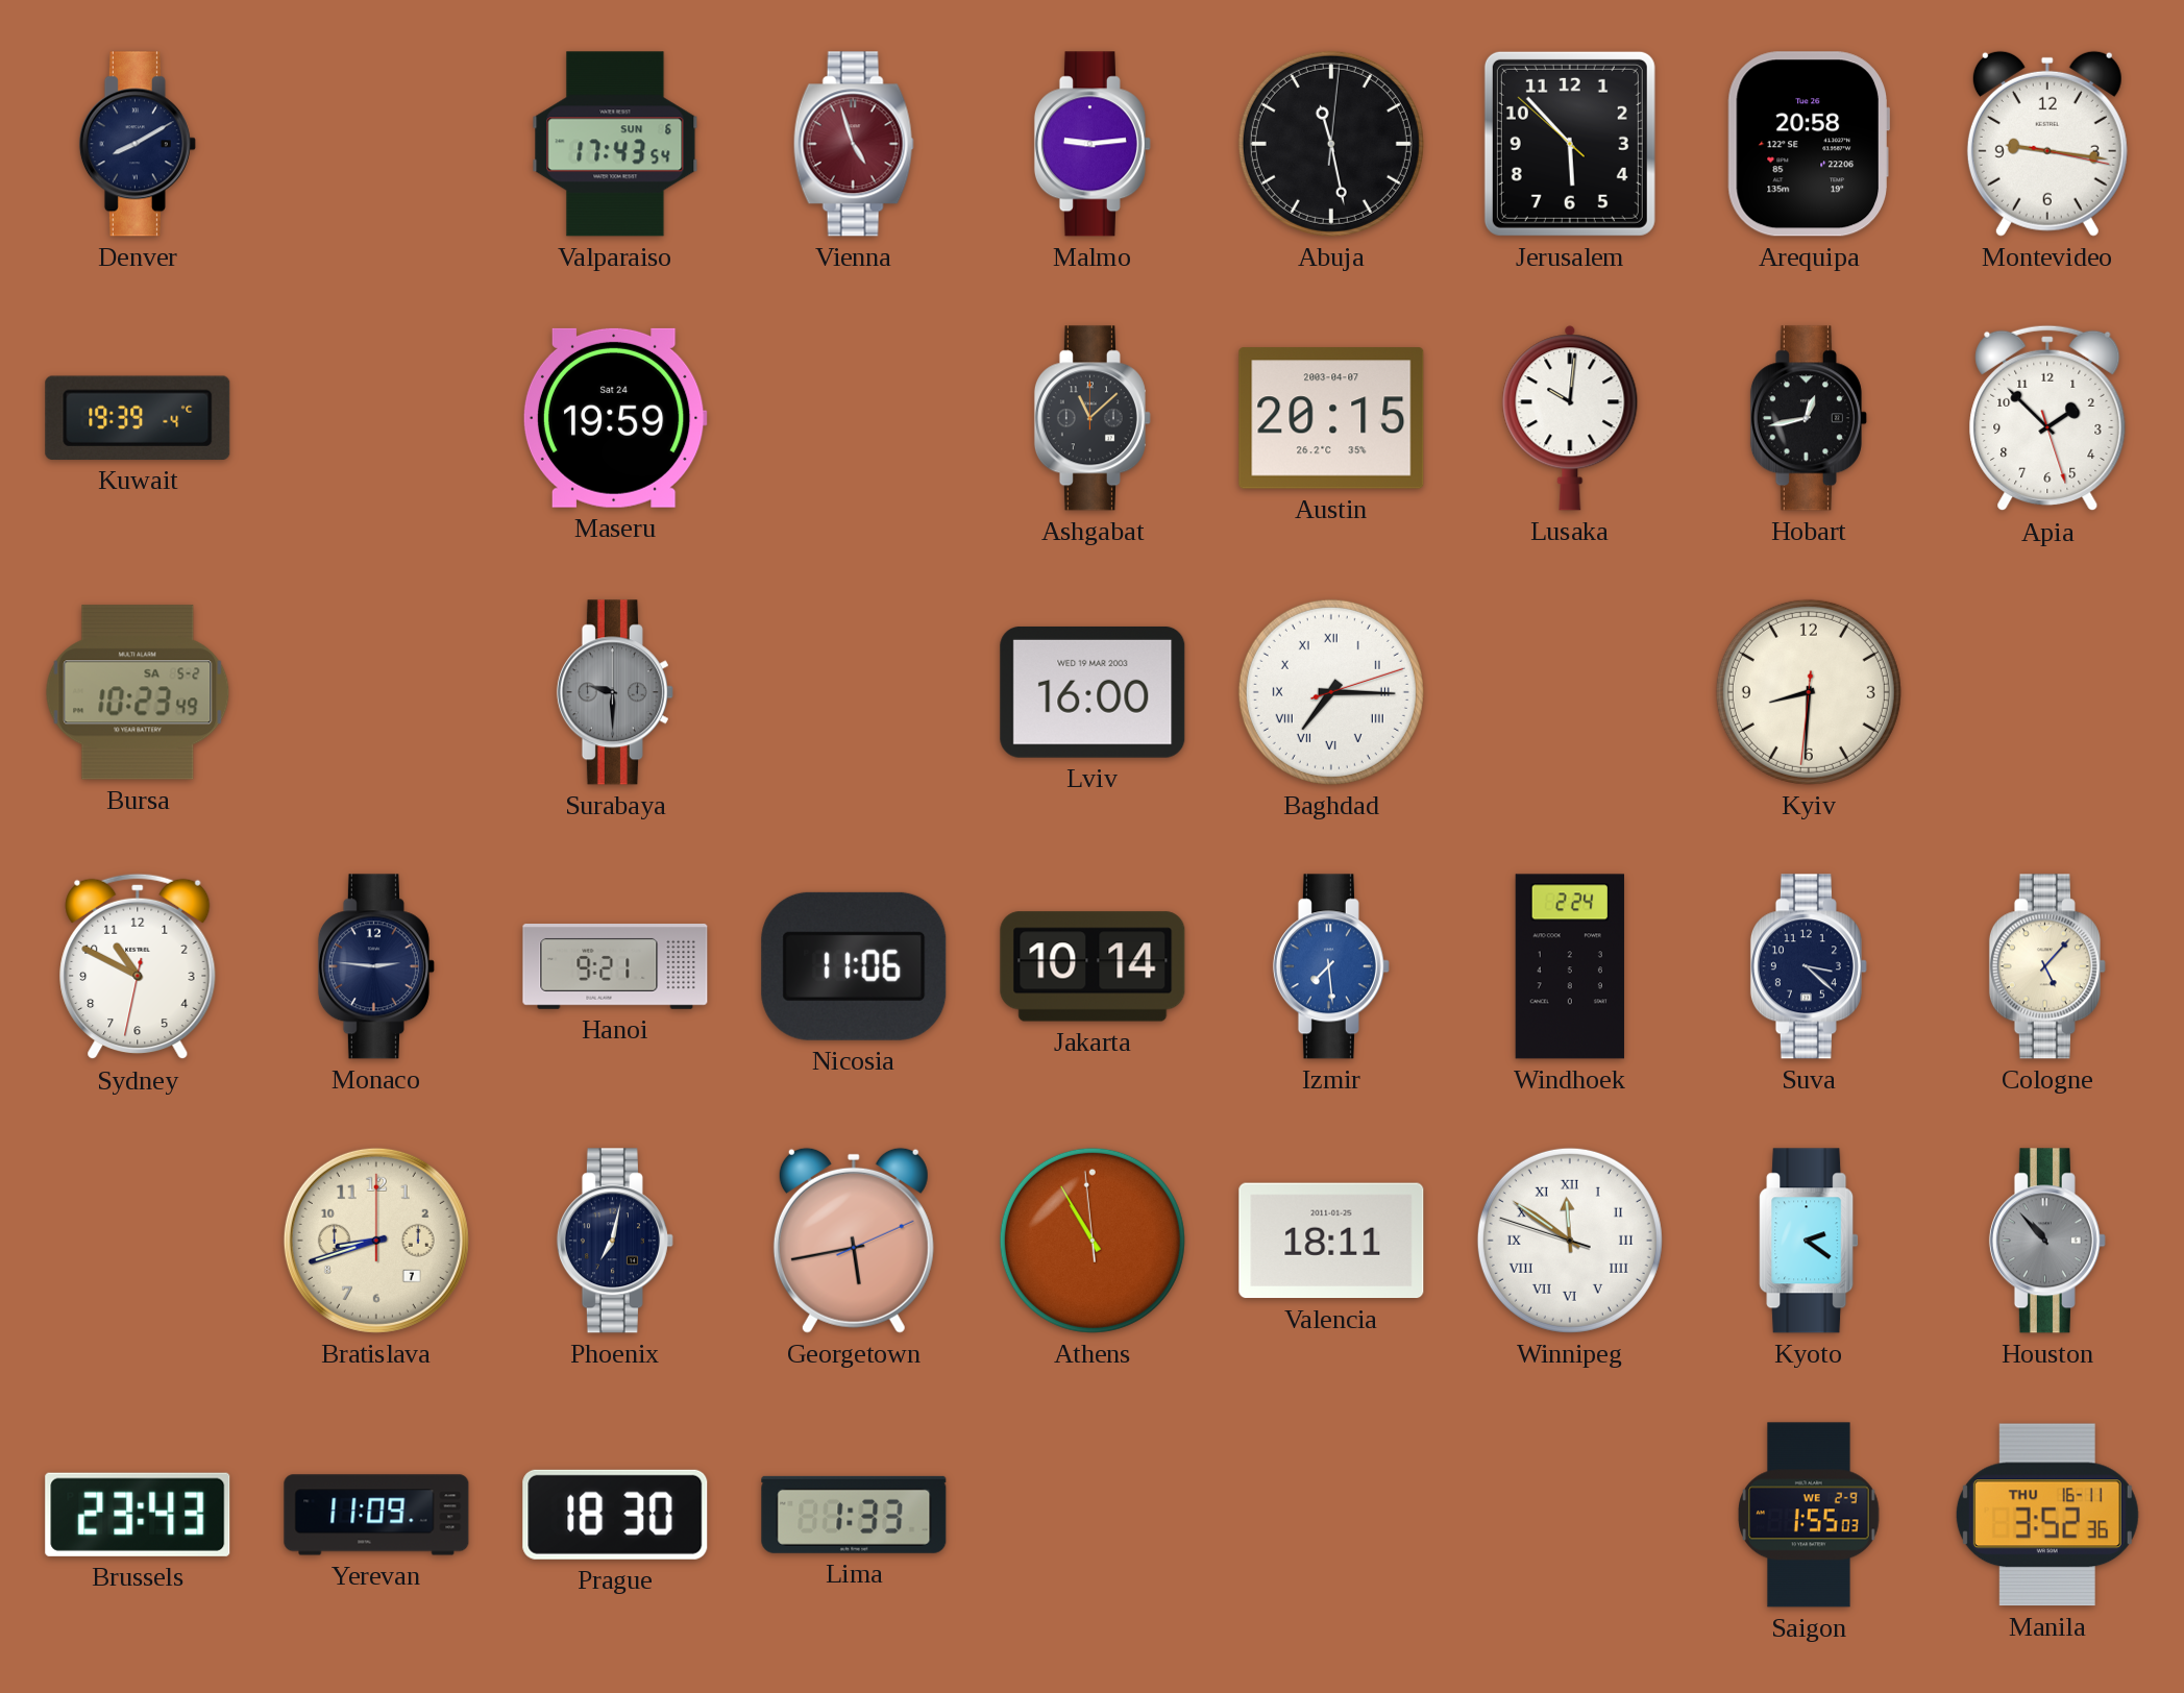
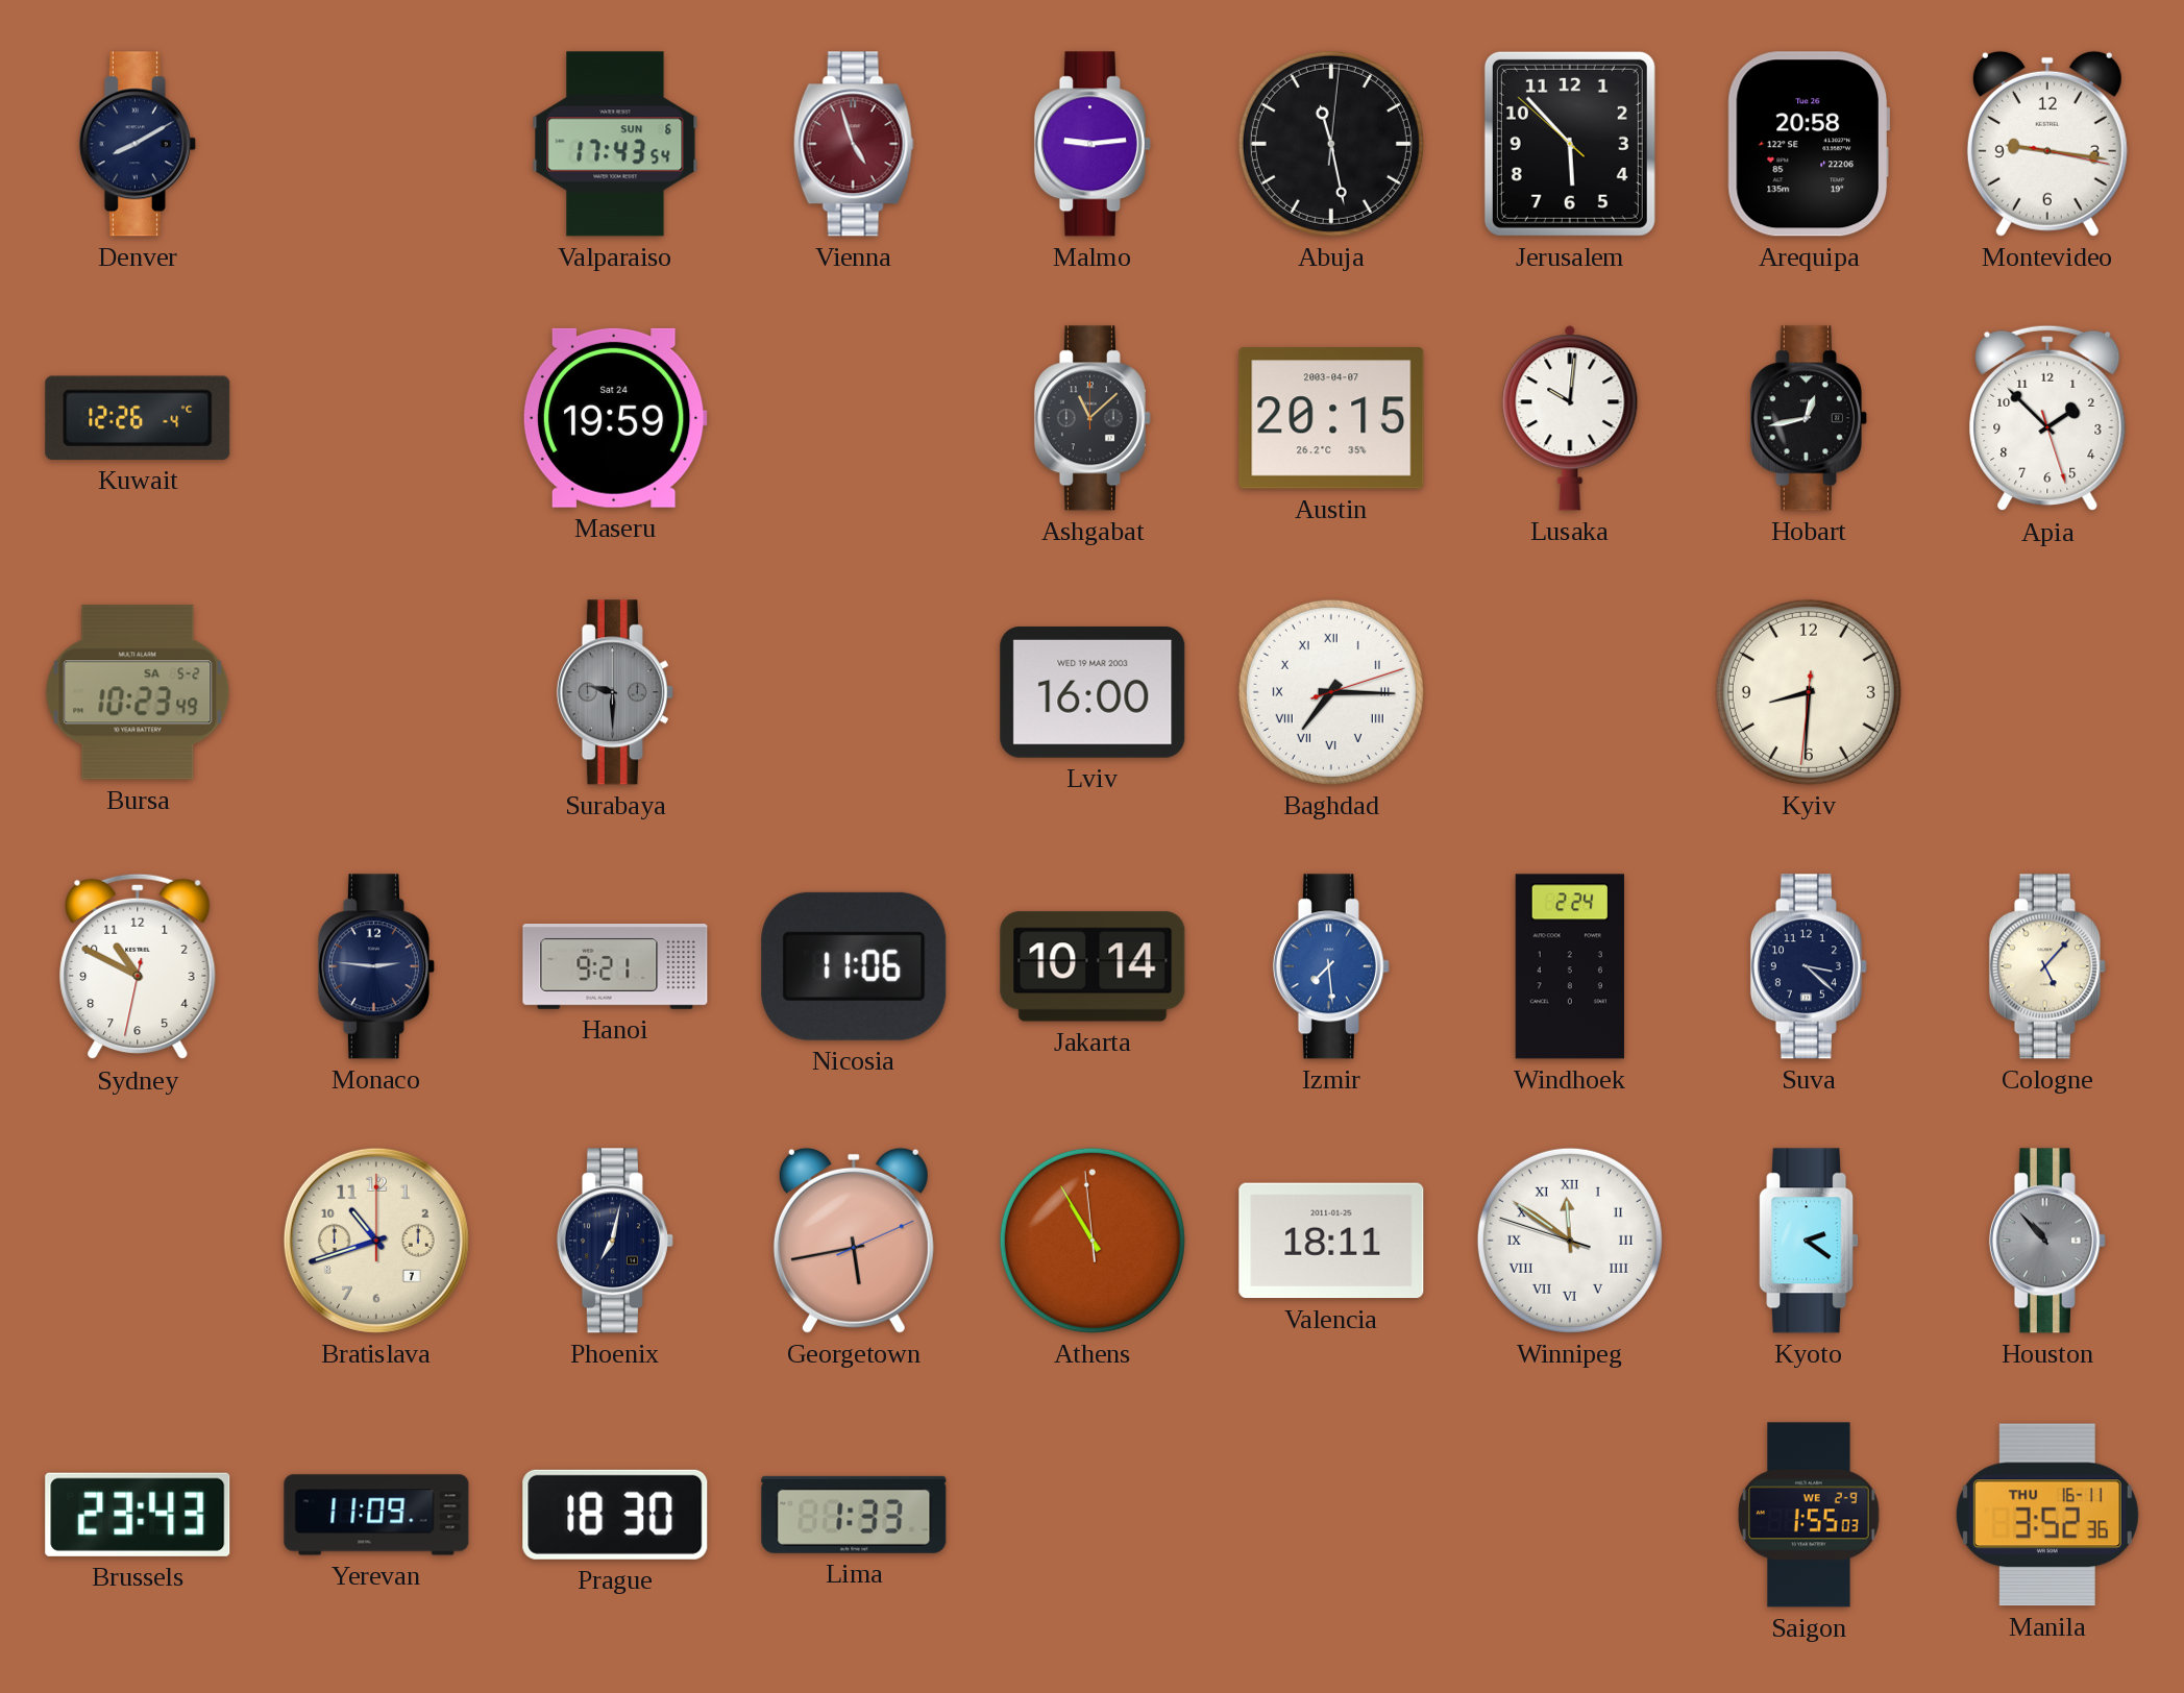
Kuwait: 19:39 -> 12:26
Bratislava: 8:42 -> 10:42
